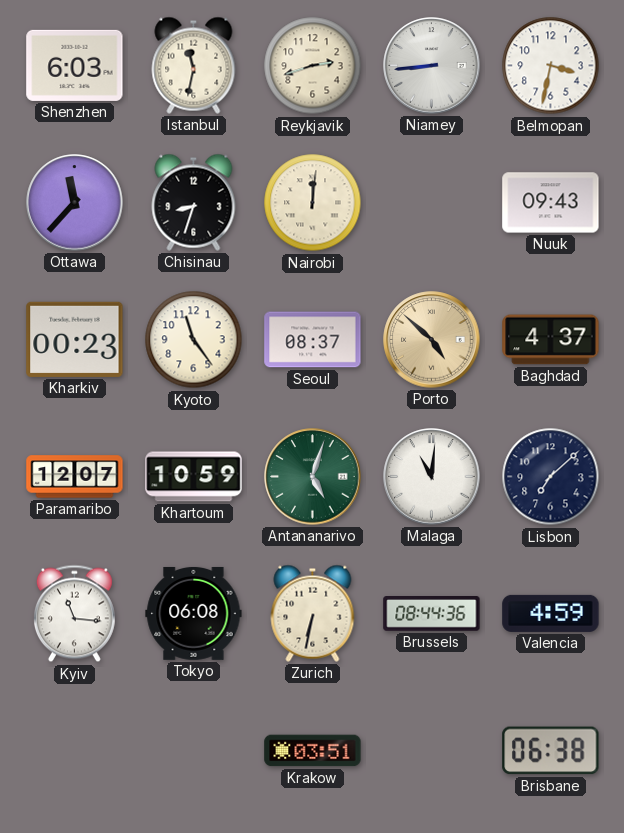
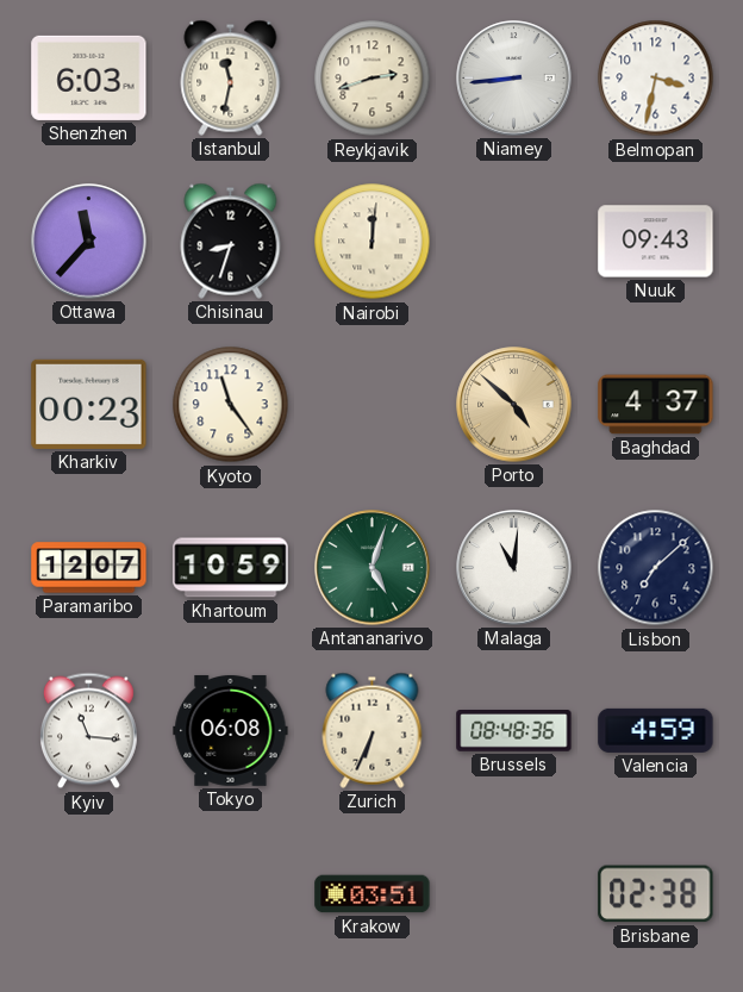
Seoul: 08:37 -> none
Zurich: 6:32 -> 6:34
Brussels: 08:44 -> 08:48
Brisbane: 06:38 -> 02:38
